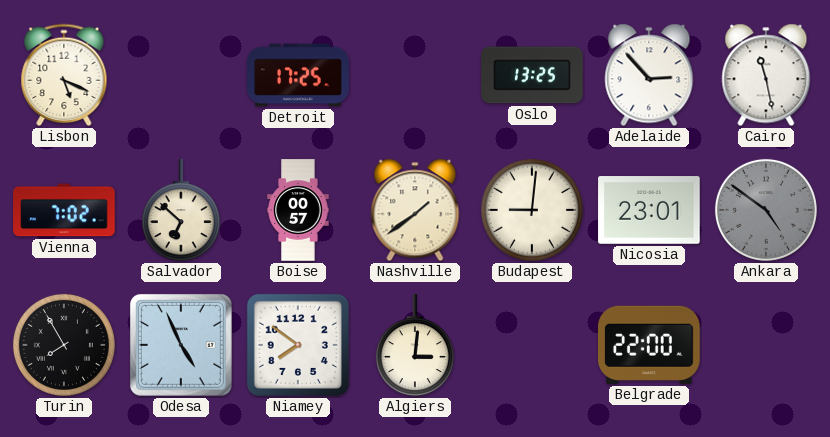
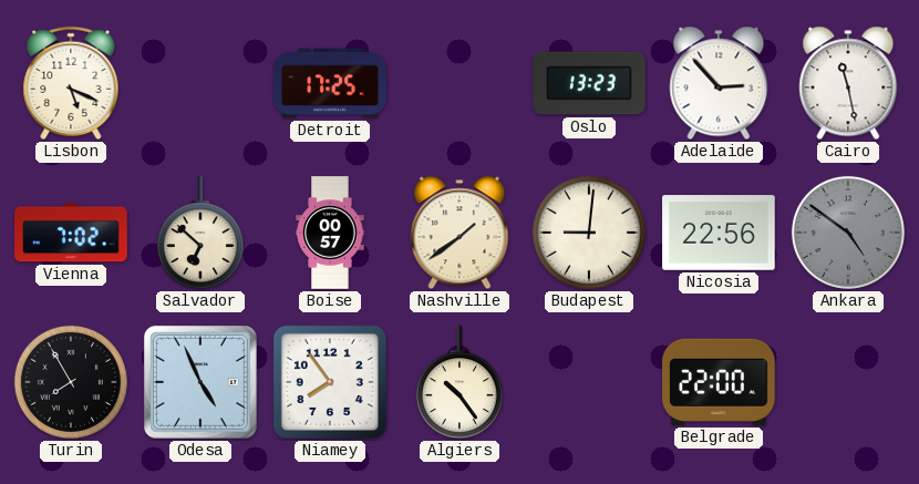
Oslo: 13:25 -> 13:23
Nicosia: 23:01 -> 22:56
Niamey: 7:51 -> 7:54
Algiers: 3:01 -> 10:24
